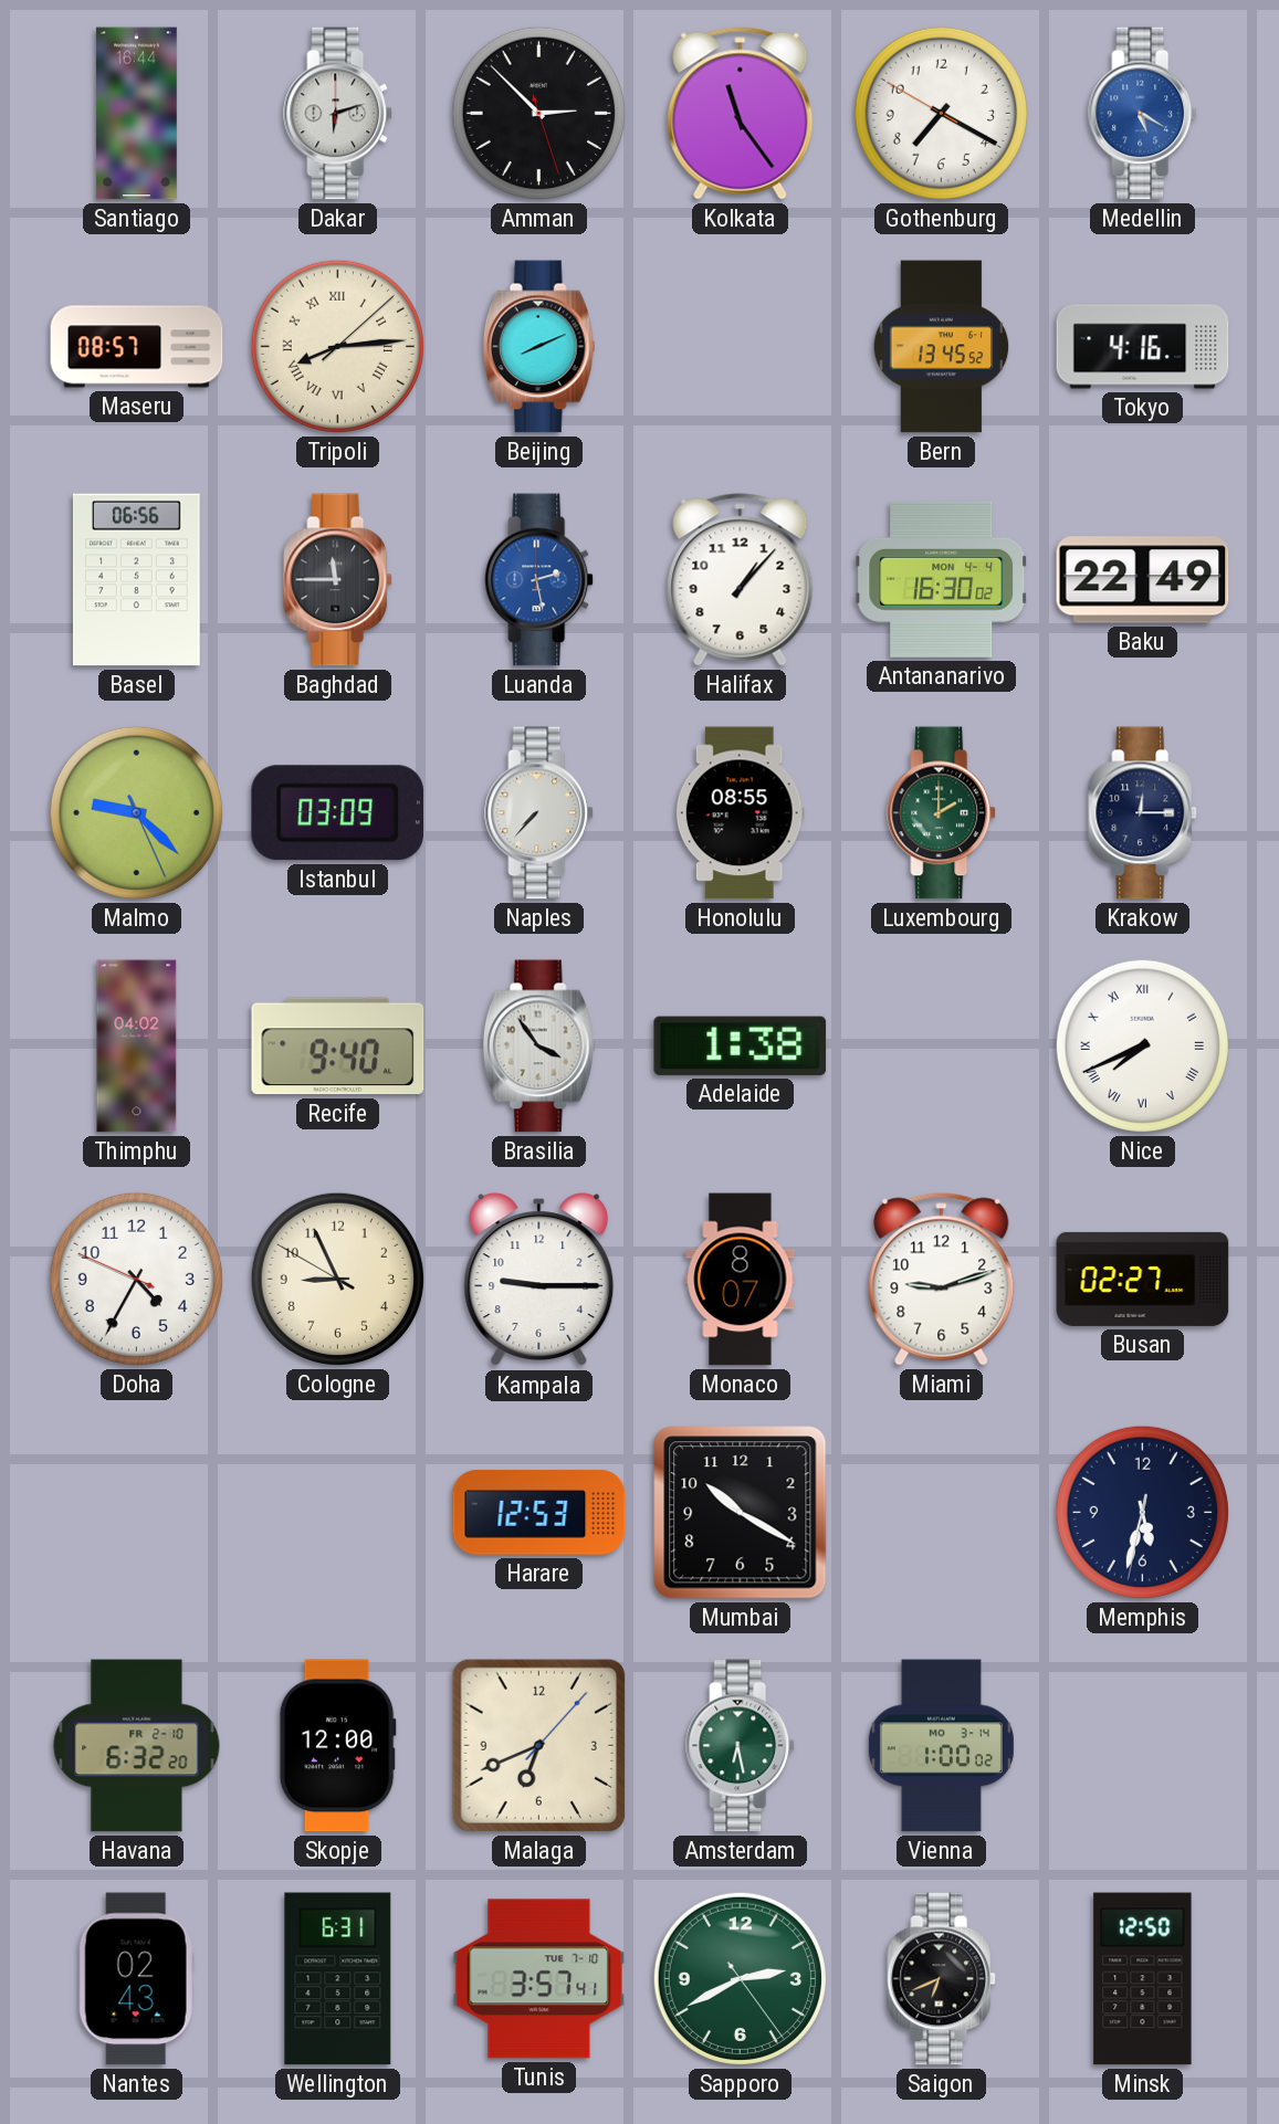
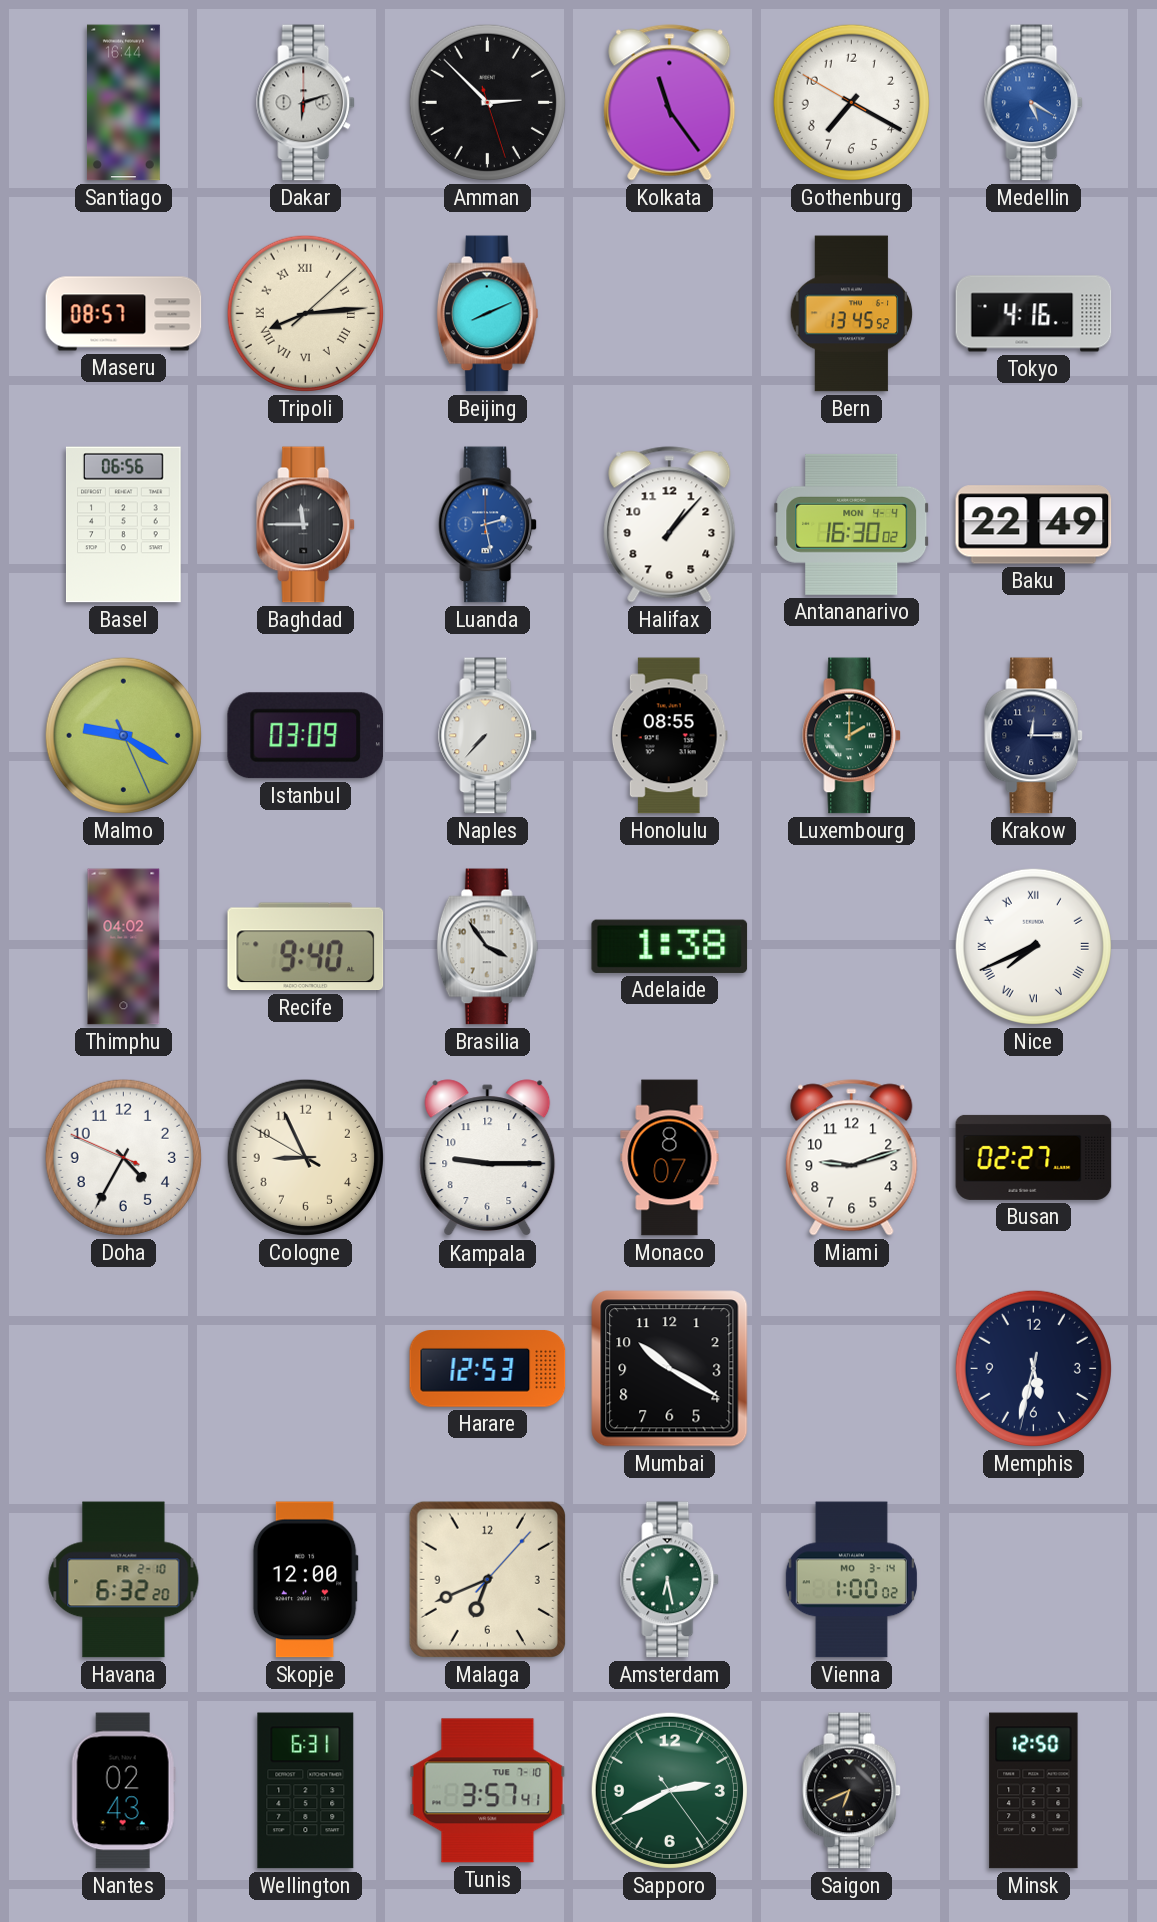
Malmo: 9:22 -> 9:20
